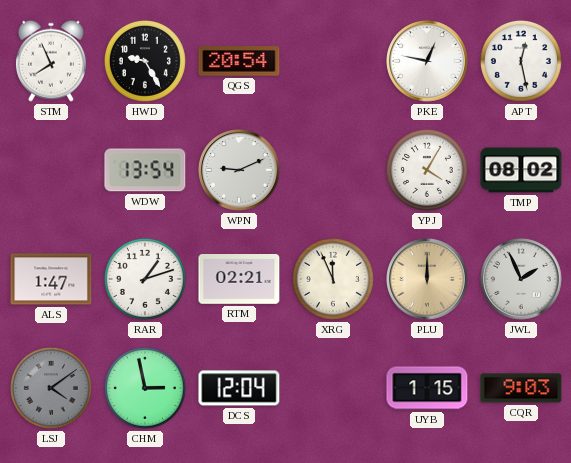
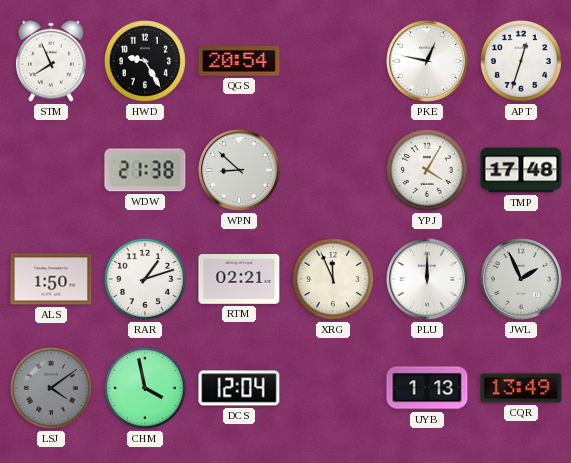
APT: 12:28 -> 12:33
WDW: 13:54 -> 21:38
WPN: 9:11 -> 8:52
TMP: 08:02 -> 17:48
ALS: 1:47 -> 1:50
PLU dial: champagne -> white
CHM: 2:58 -> 3:58
UYB: 1:15 -> 1:13
CQR: 9:03 -> 13:49
